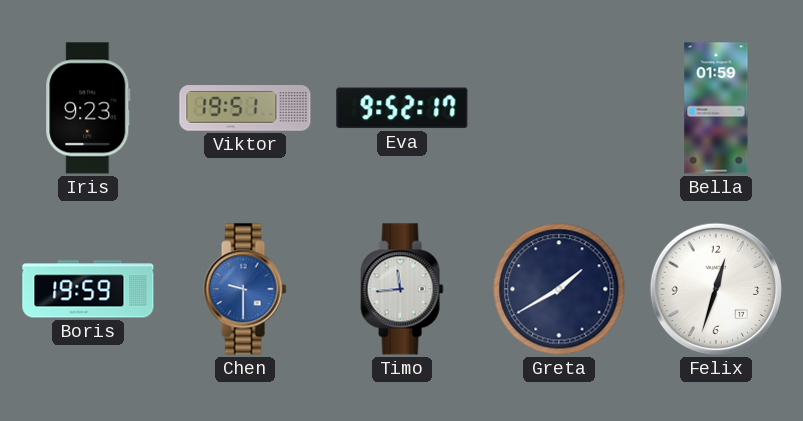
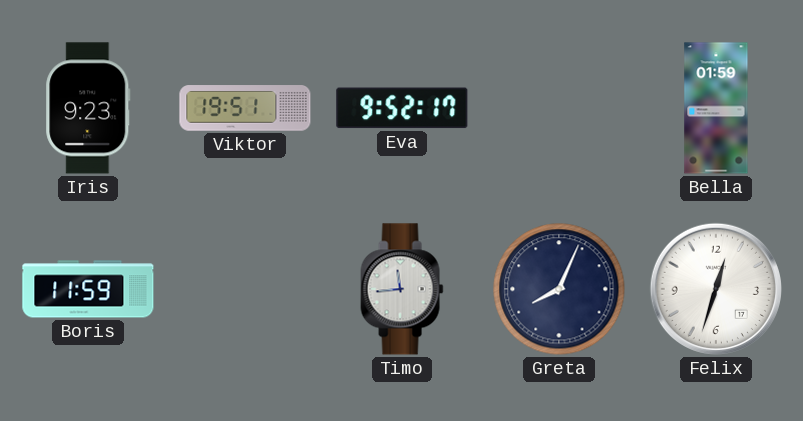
Boris: 19:59 -> 11:59
Chen: 9:30 -> none
Greta: 1:40 -> 8:04
